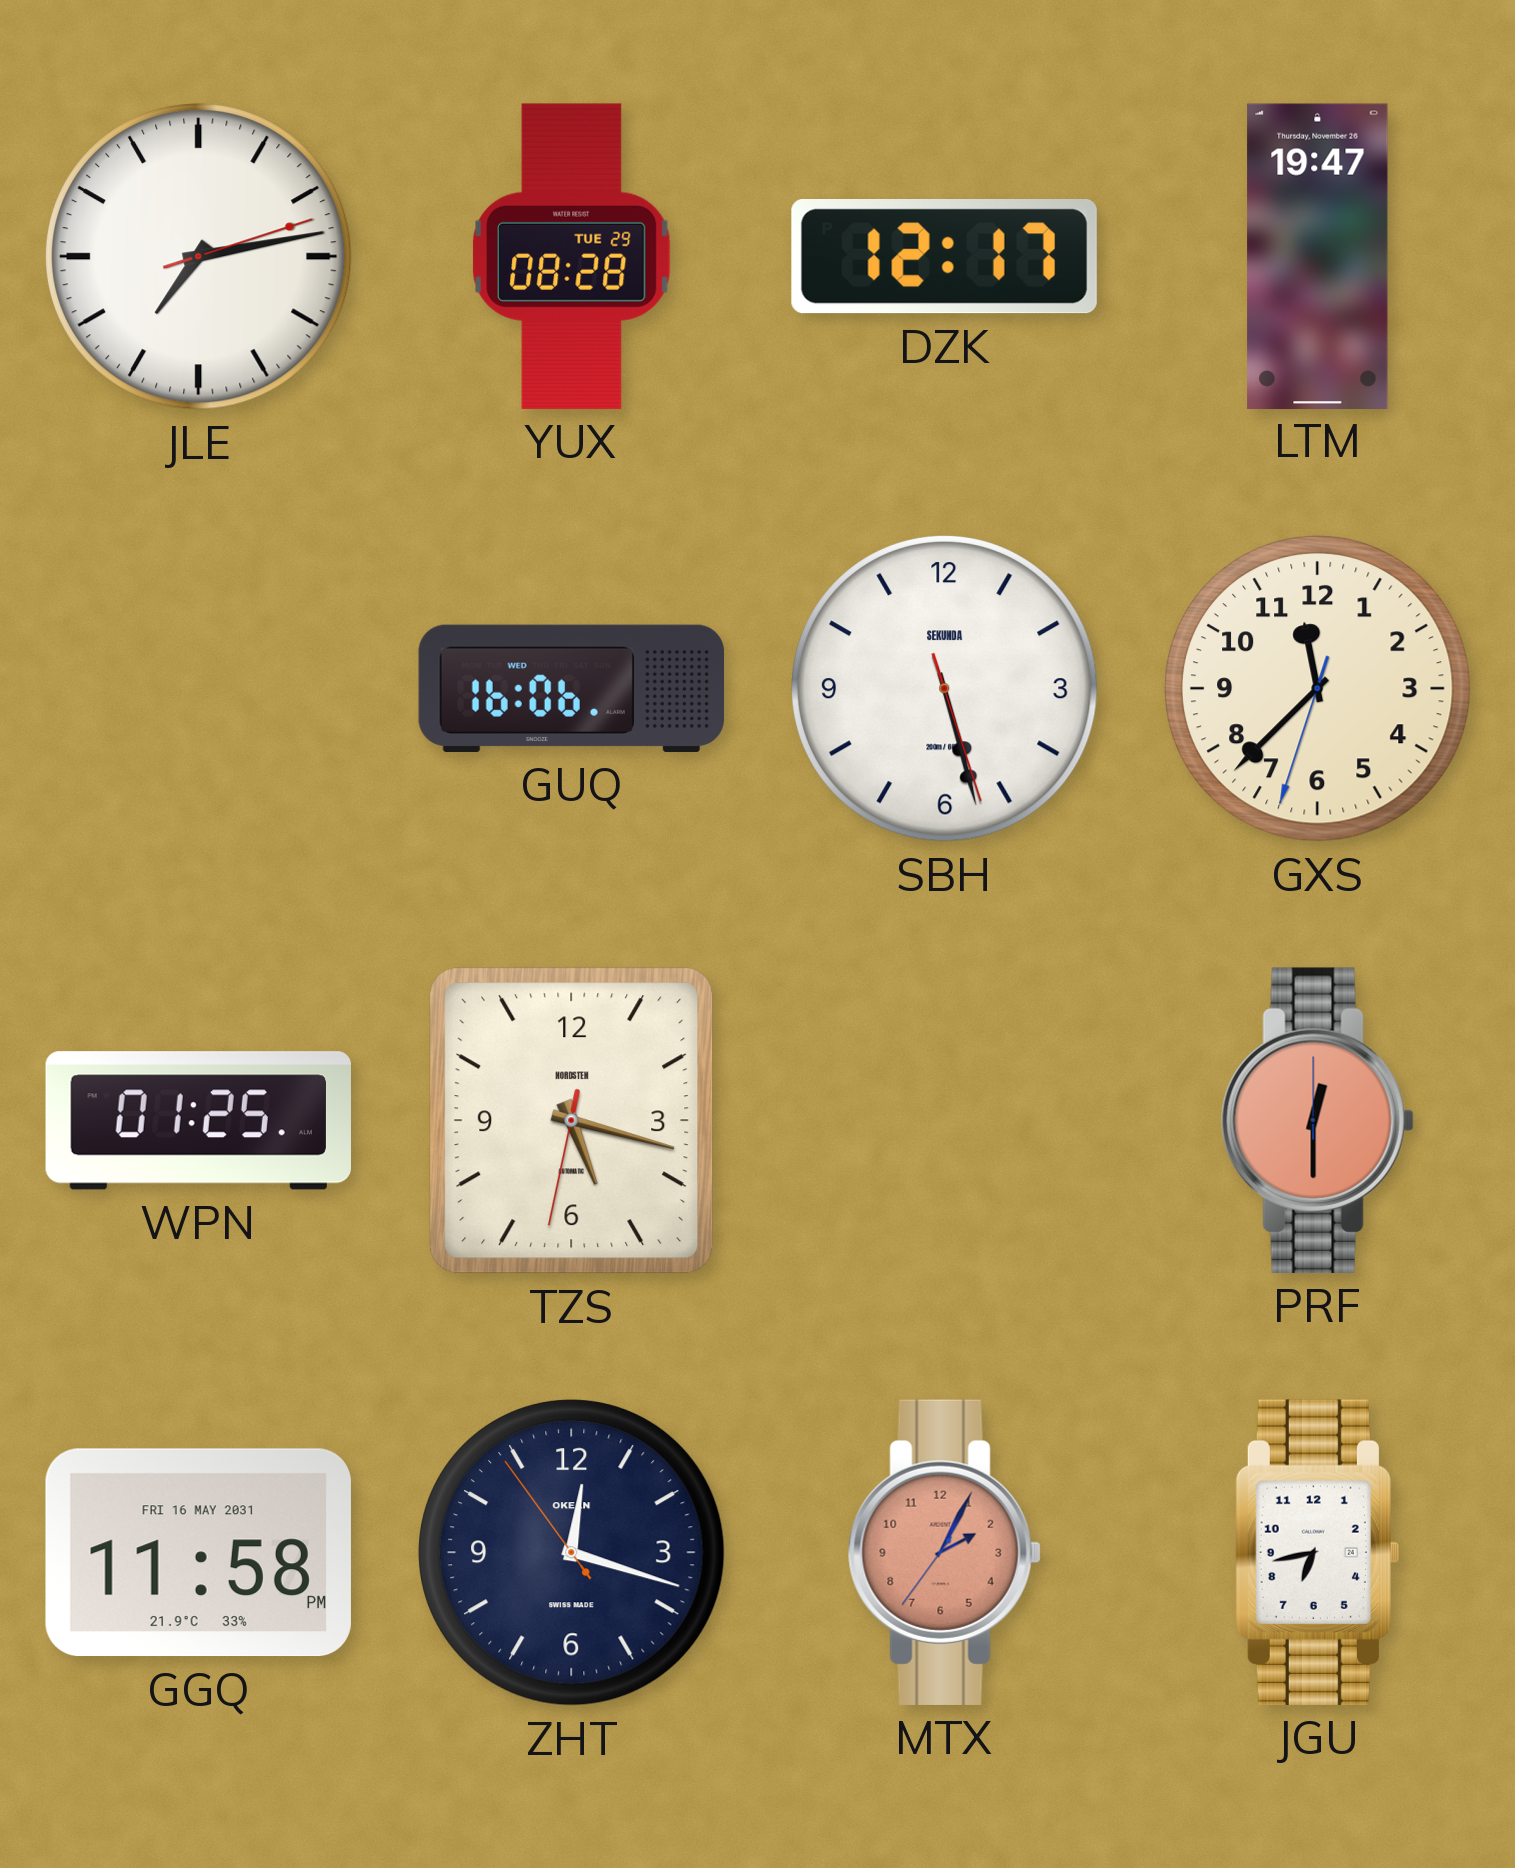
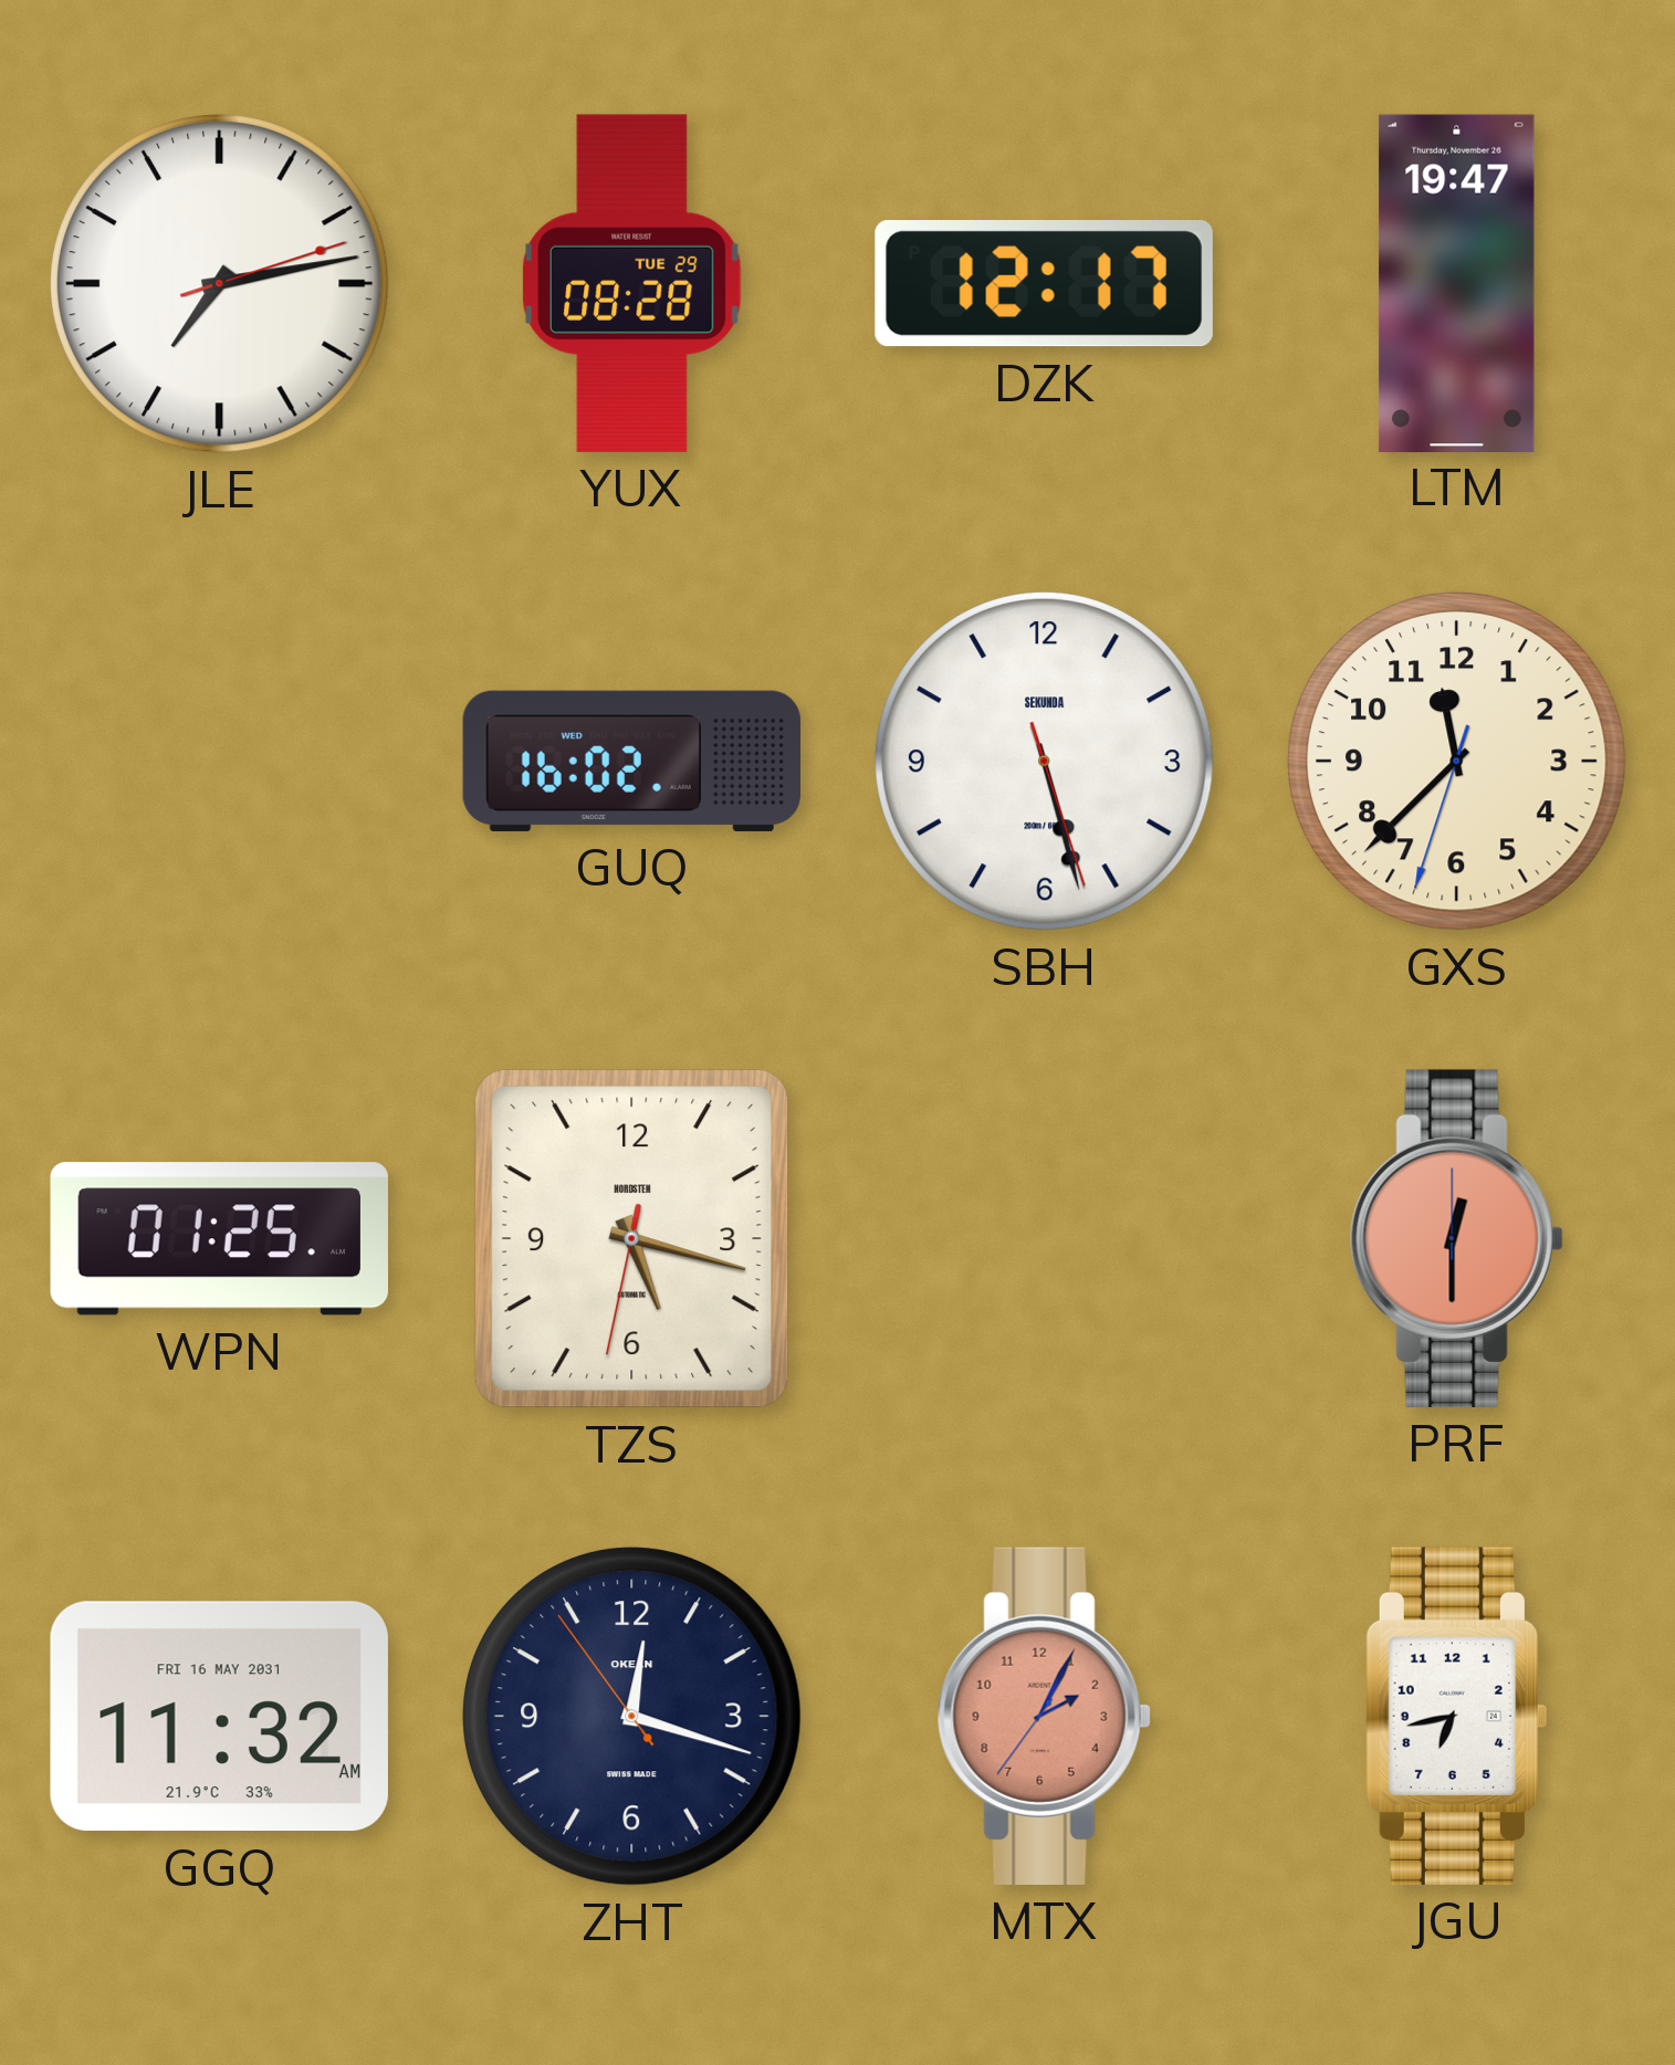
GUQ: 16:06 -> 16:02
GGQ: 11:58 -> 11:32
